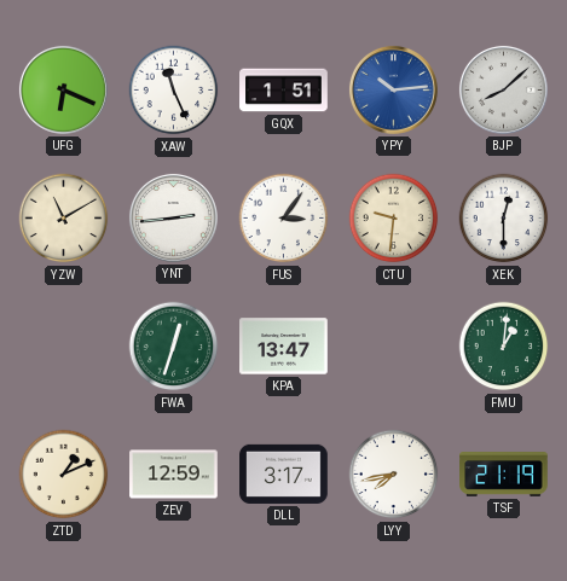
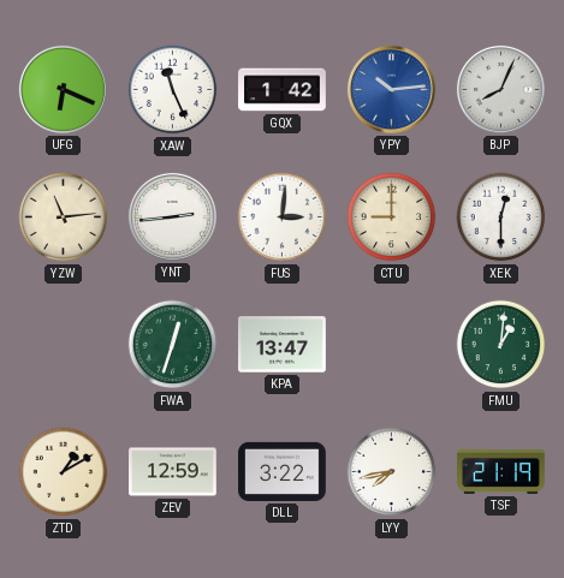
GQX: 1:51 -> 1:42
BJP: 8:08 -> 8:04
YZW: 11:10 -> 11:14
FUS: 3:06 -> 3:01
CTU: 9:31 -> 9:00
ZTD: 1:11 -> 1:10
DLL: 3:17 -> 3:22
